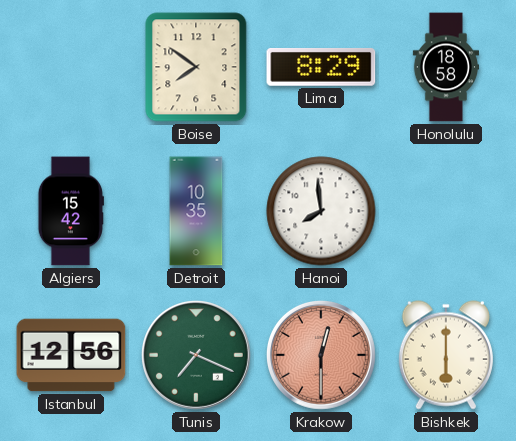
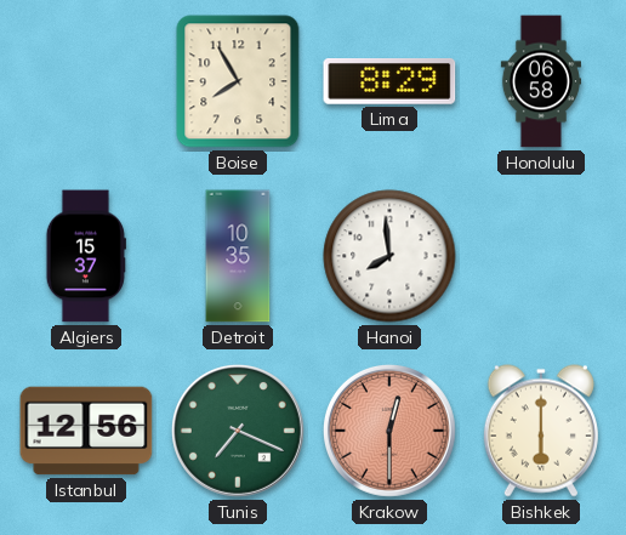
Boise: 7:51 -> 7:55
Honolulu: 18:58 -> 06:58
Algiers: 15:42 -> 15:37
